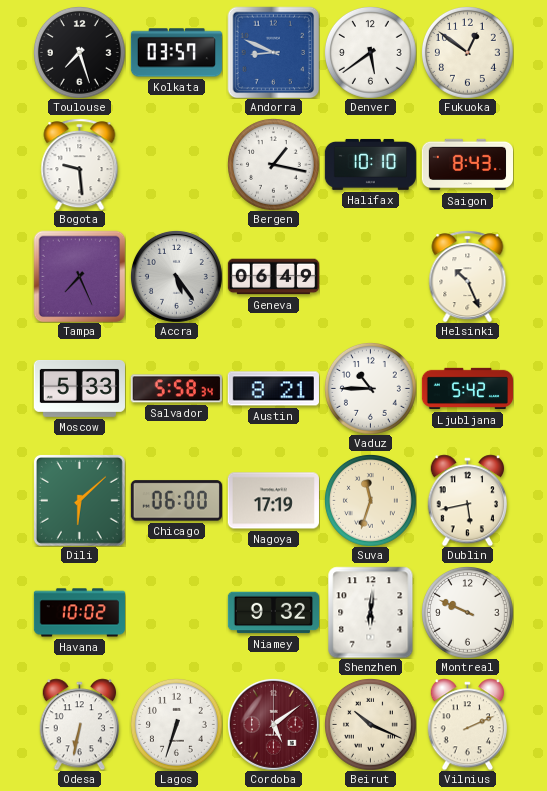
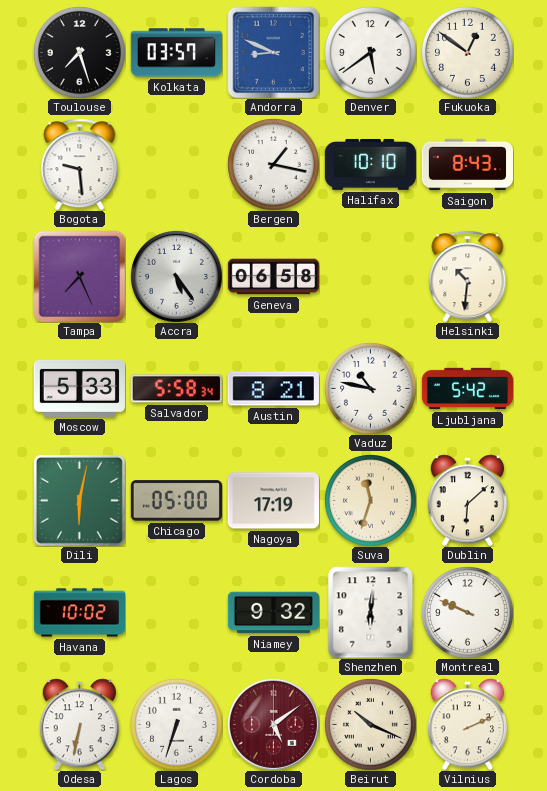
Geneva: 06:49 -> 06:58
Helsinki: 10:26 -> 10:31
Vaduz: 10:45 -> 10:47
Dili: 6:08 -> 6:02
Chicago: 06:00 -> 05:00
Dublin: 5:43 -> 6:08
